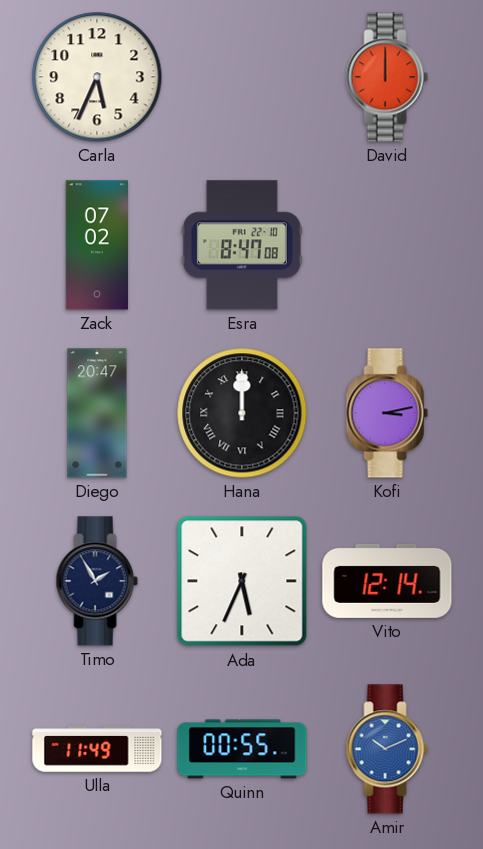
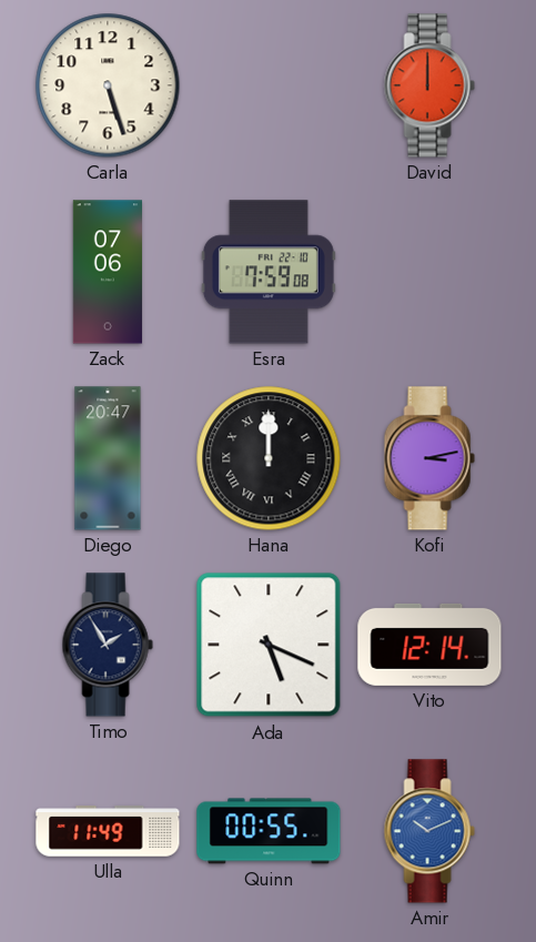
Carla: 5:34 -> 5:27
Zack: 07:02 -> 07:06
Esra: 8:47 -> 7:59
Ada: 5:34 -> 5:19
